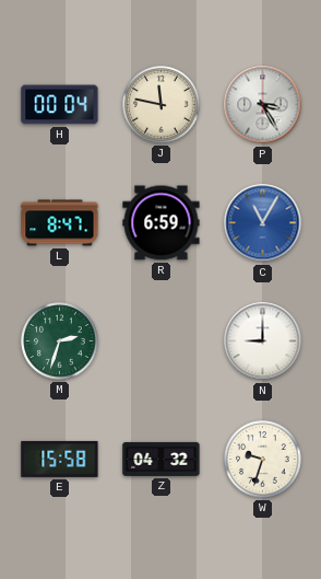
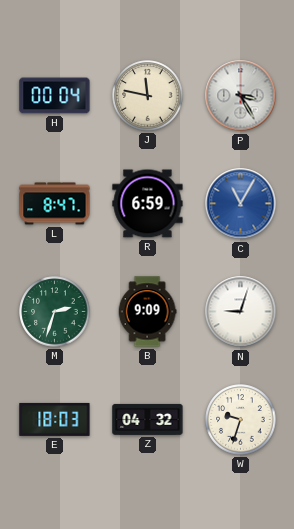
B: none -> 9:09
N: 9:00 -> 9:03
E: 15:58 -> 18:03
